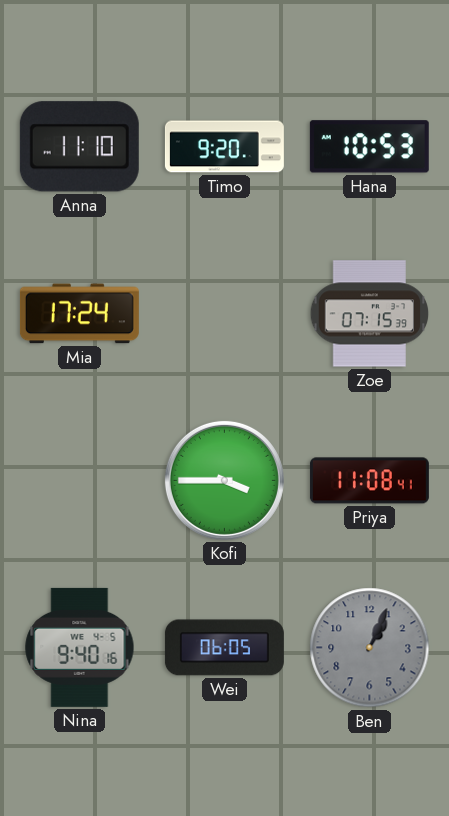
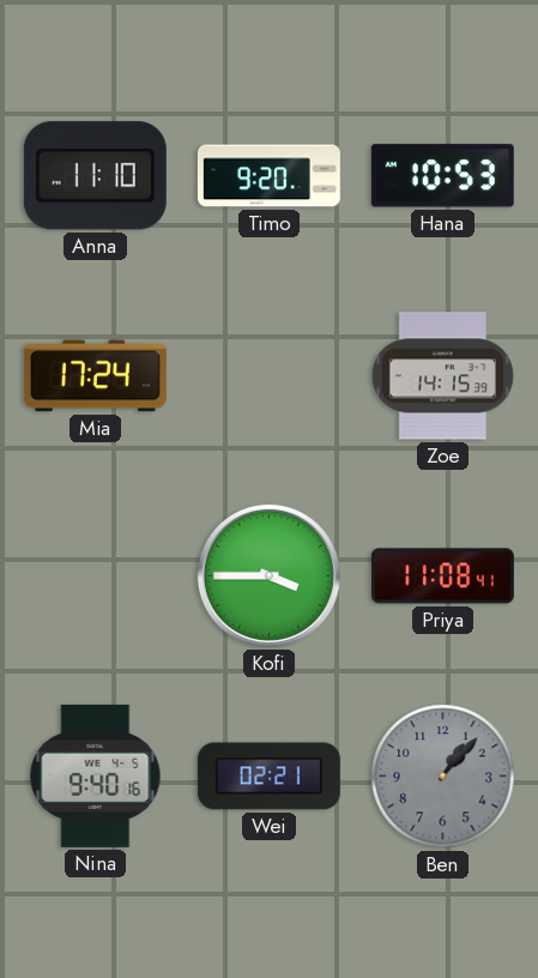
Zoe: 07:15 -> 14:15
Wei: 06:05 -> 02:21
Ben: 1:04 -> 1:07
